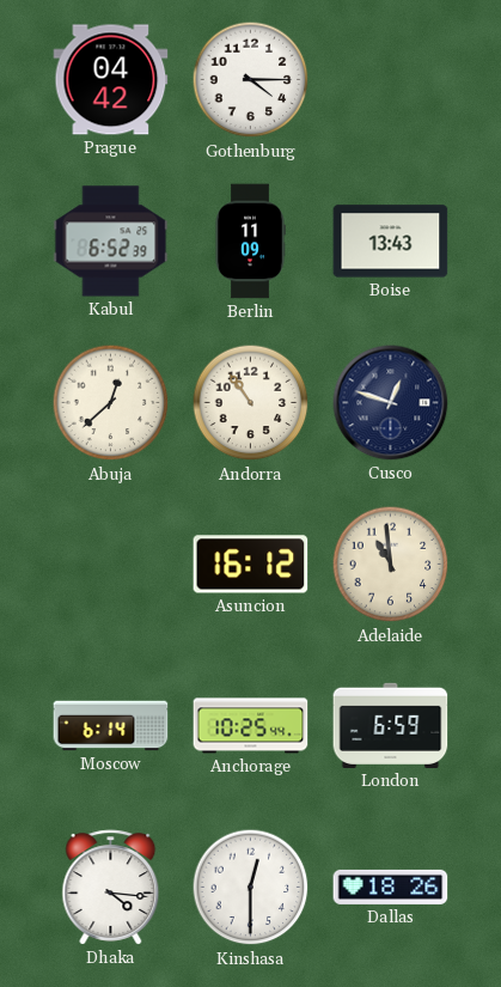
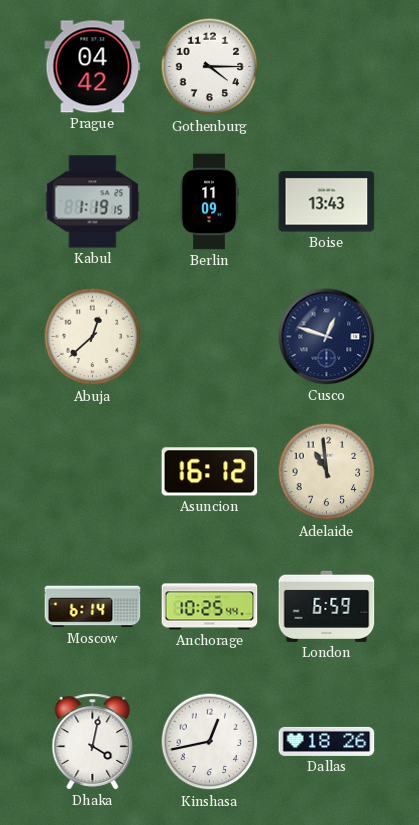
Kabul: 6:52 -> 1:19
Andorra: 10:54 -> none
Dhaka: 4:16 -> 4:02
Kinshasa: 12:30 -> 12:43
